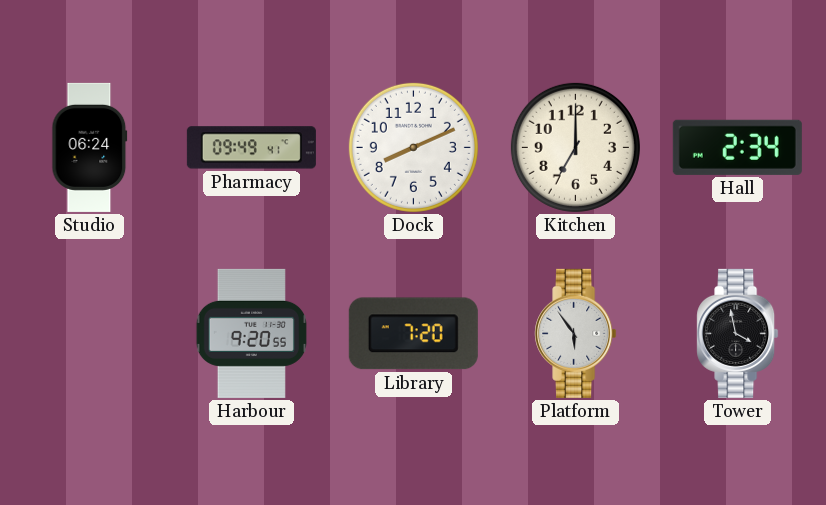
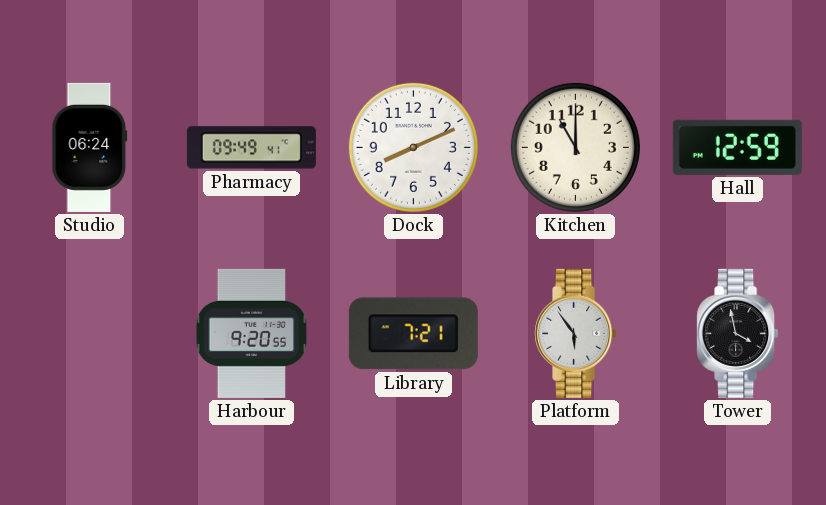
Kitchen: 7:00 -> 11:00
Hall: 2:34 -> 12:59
Library: 7:20 -> 7:21
